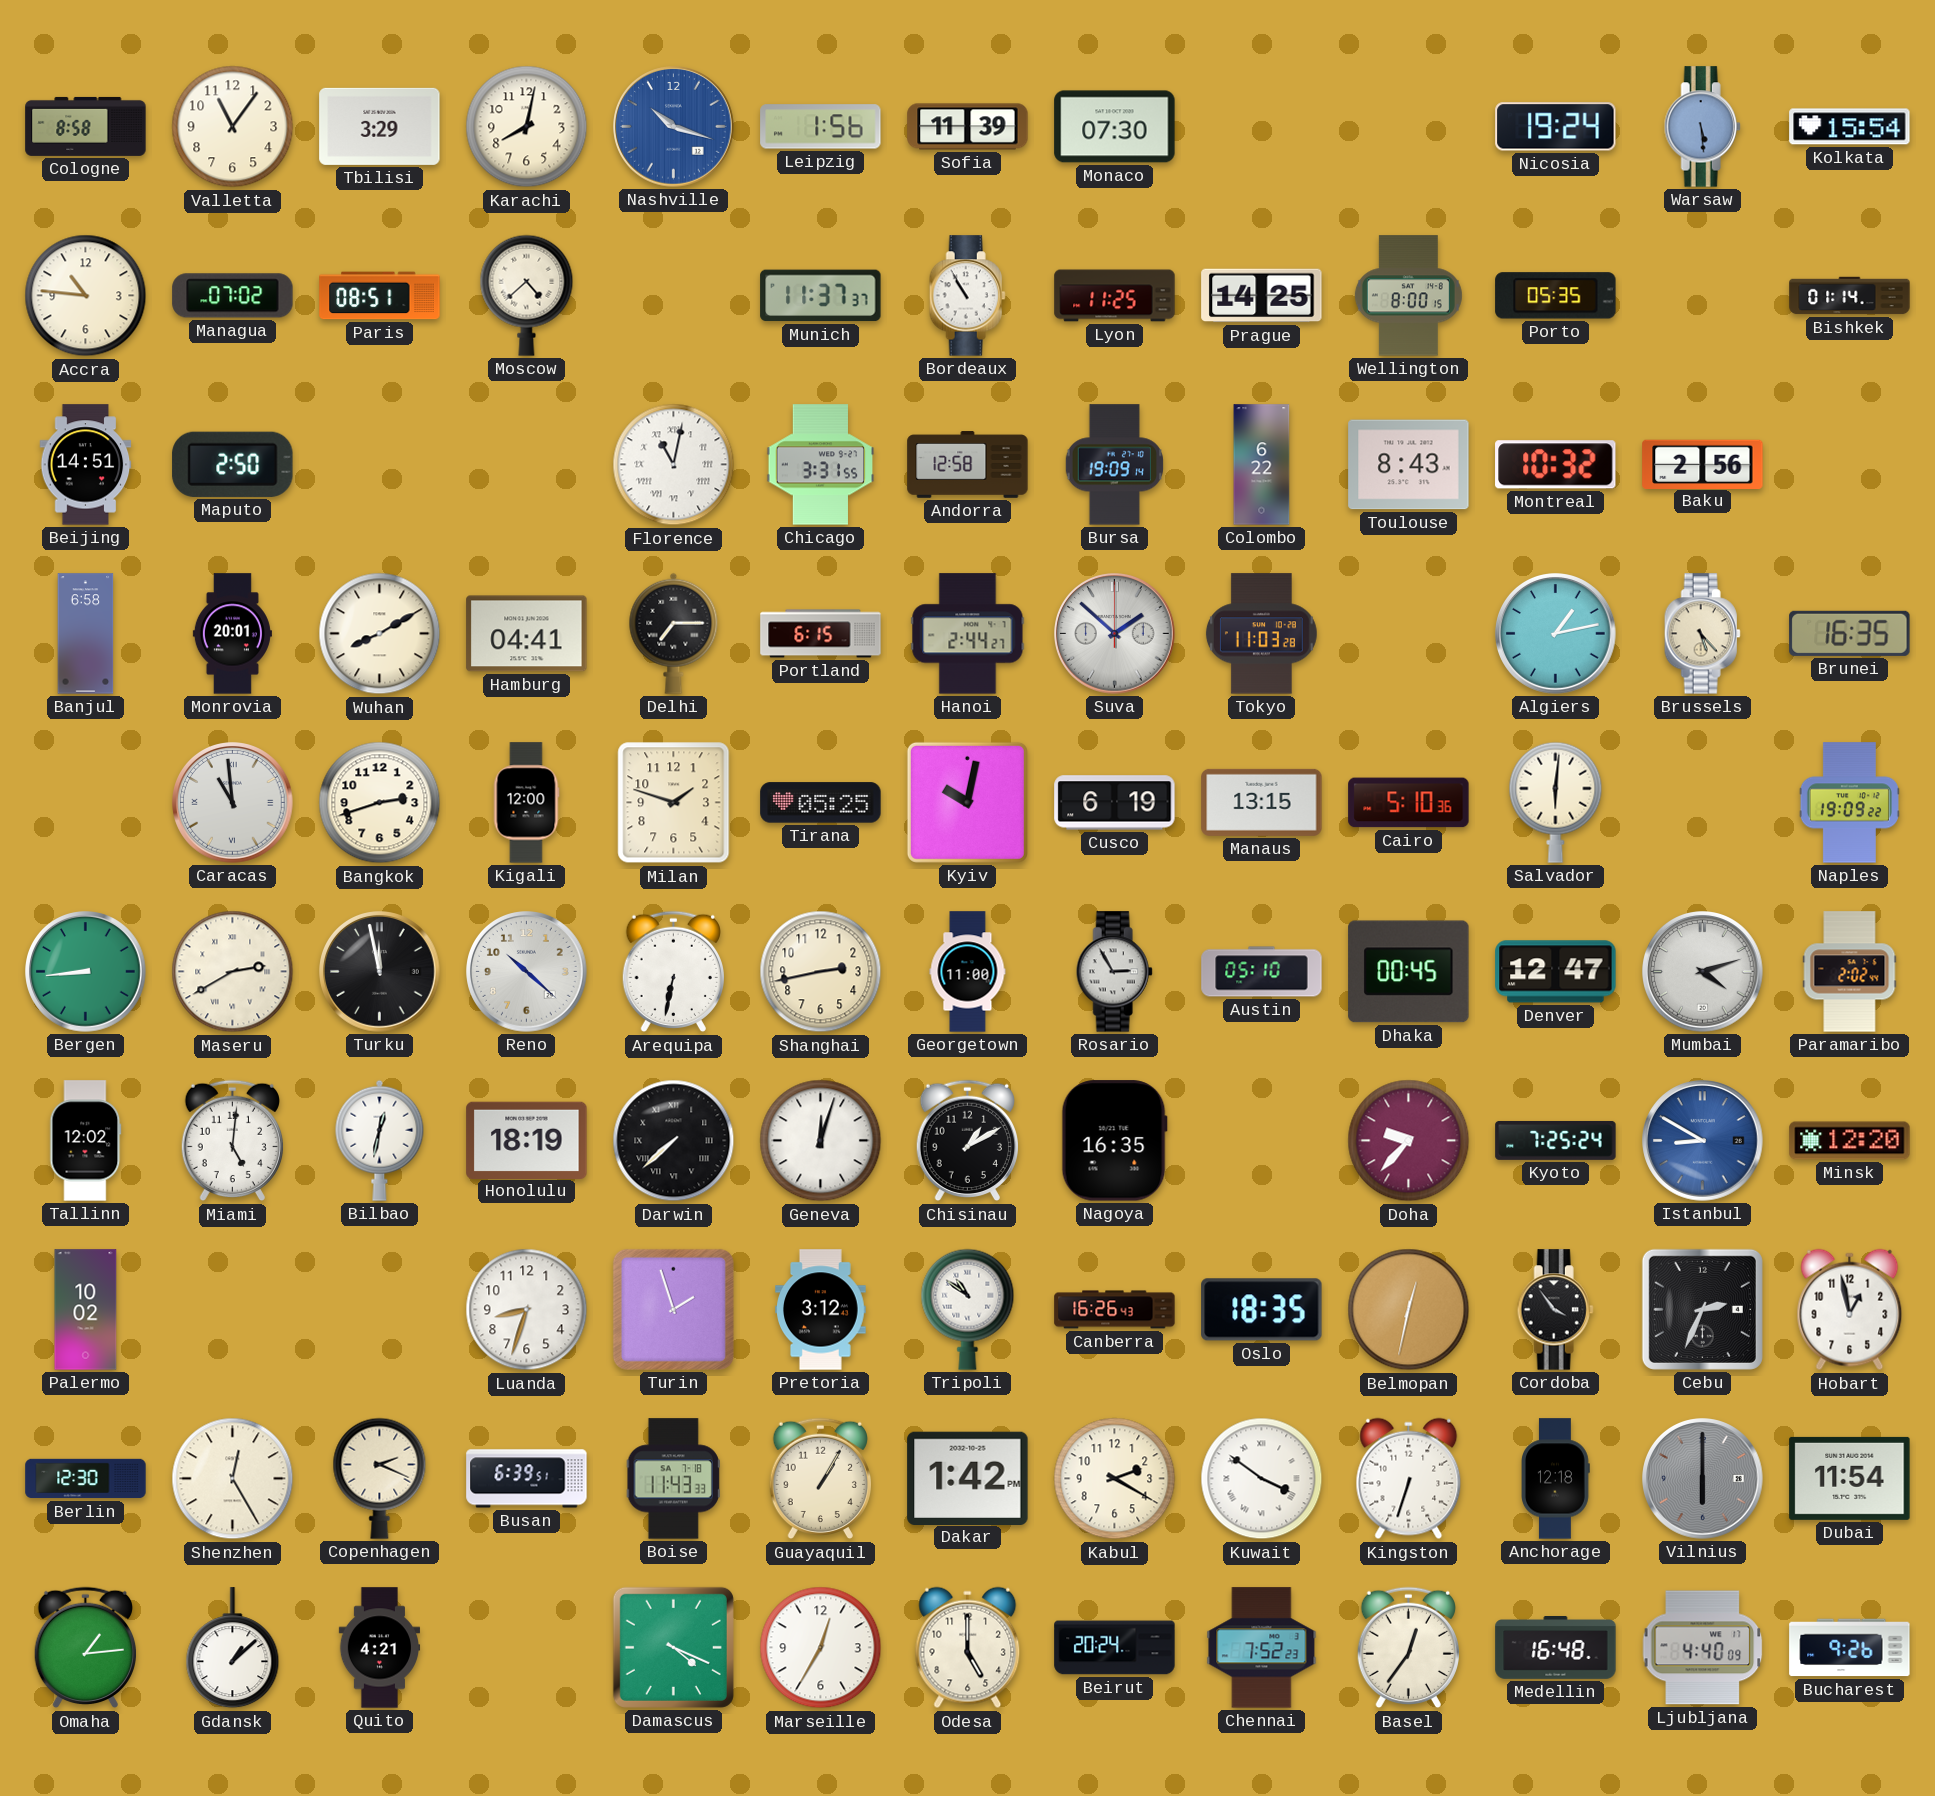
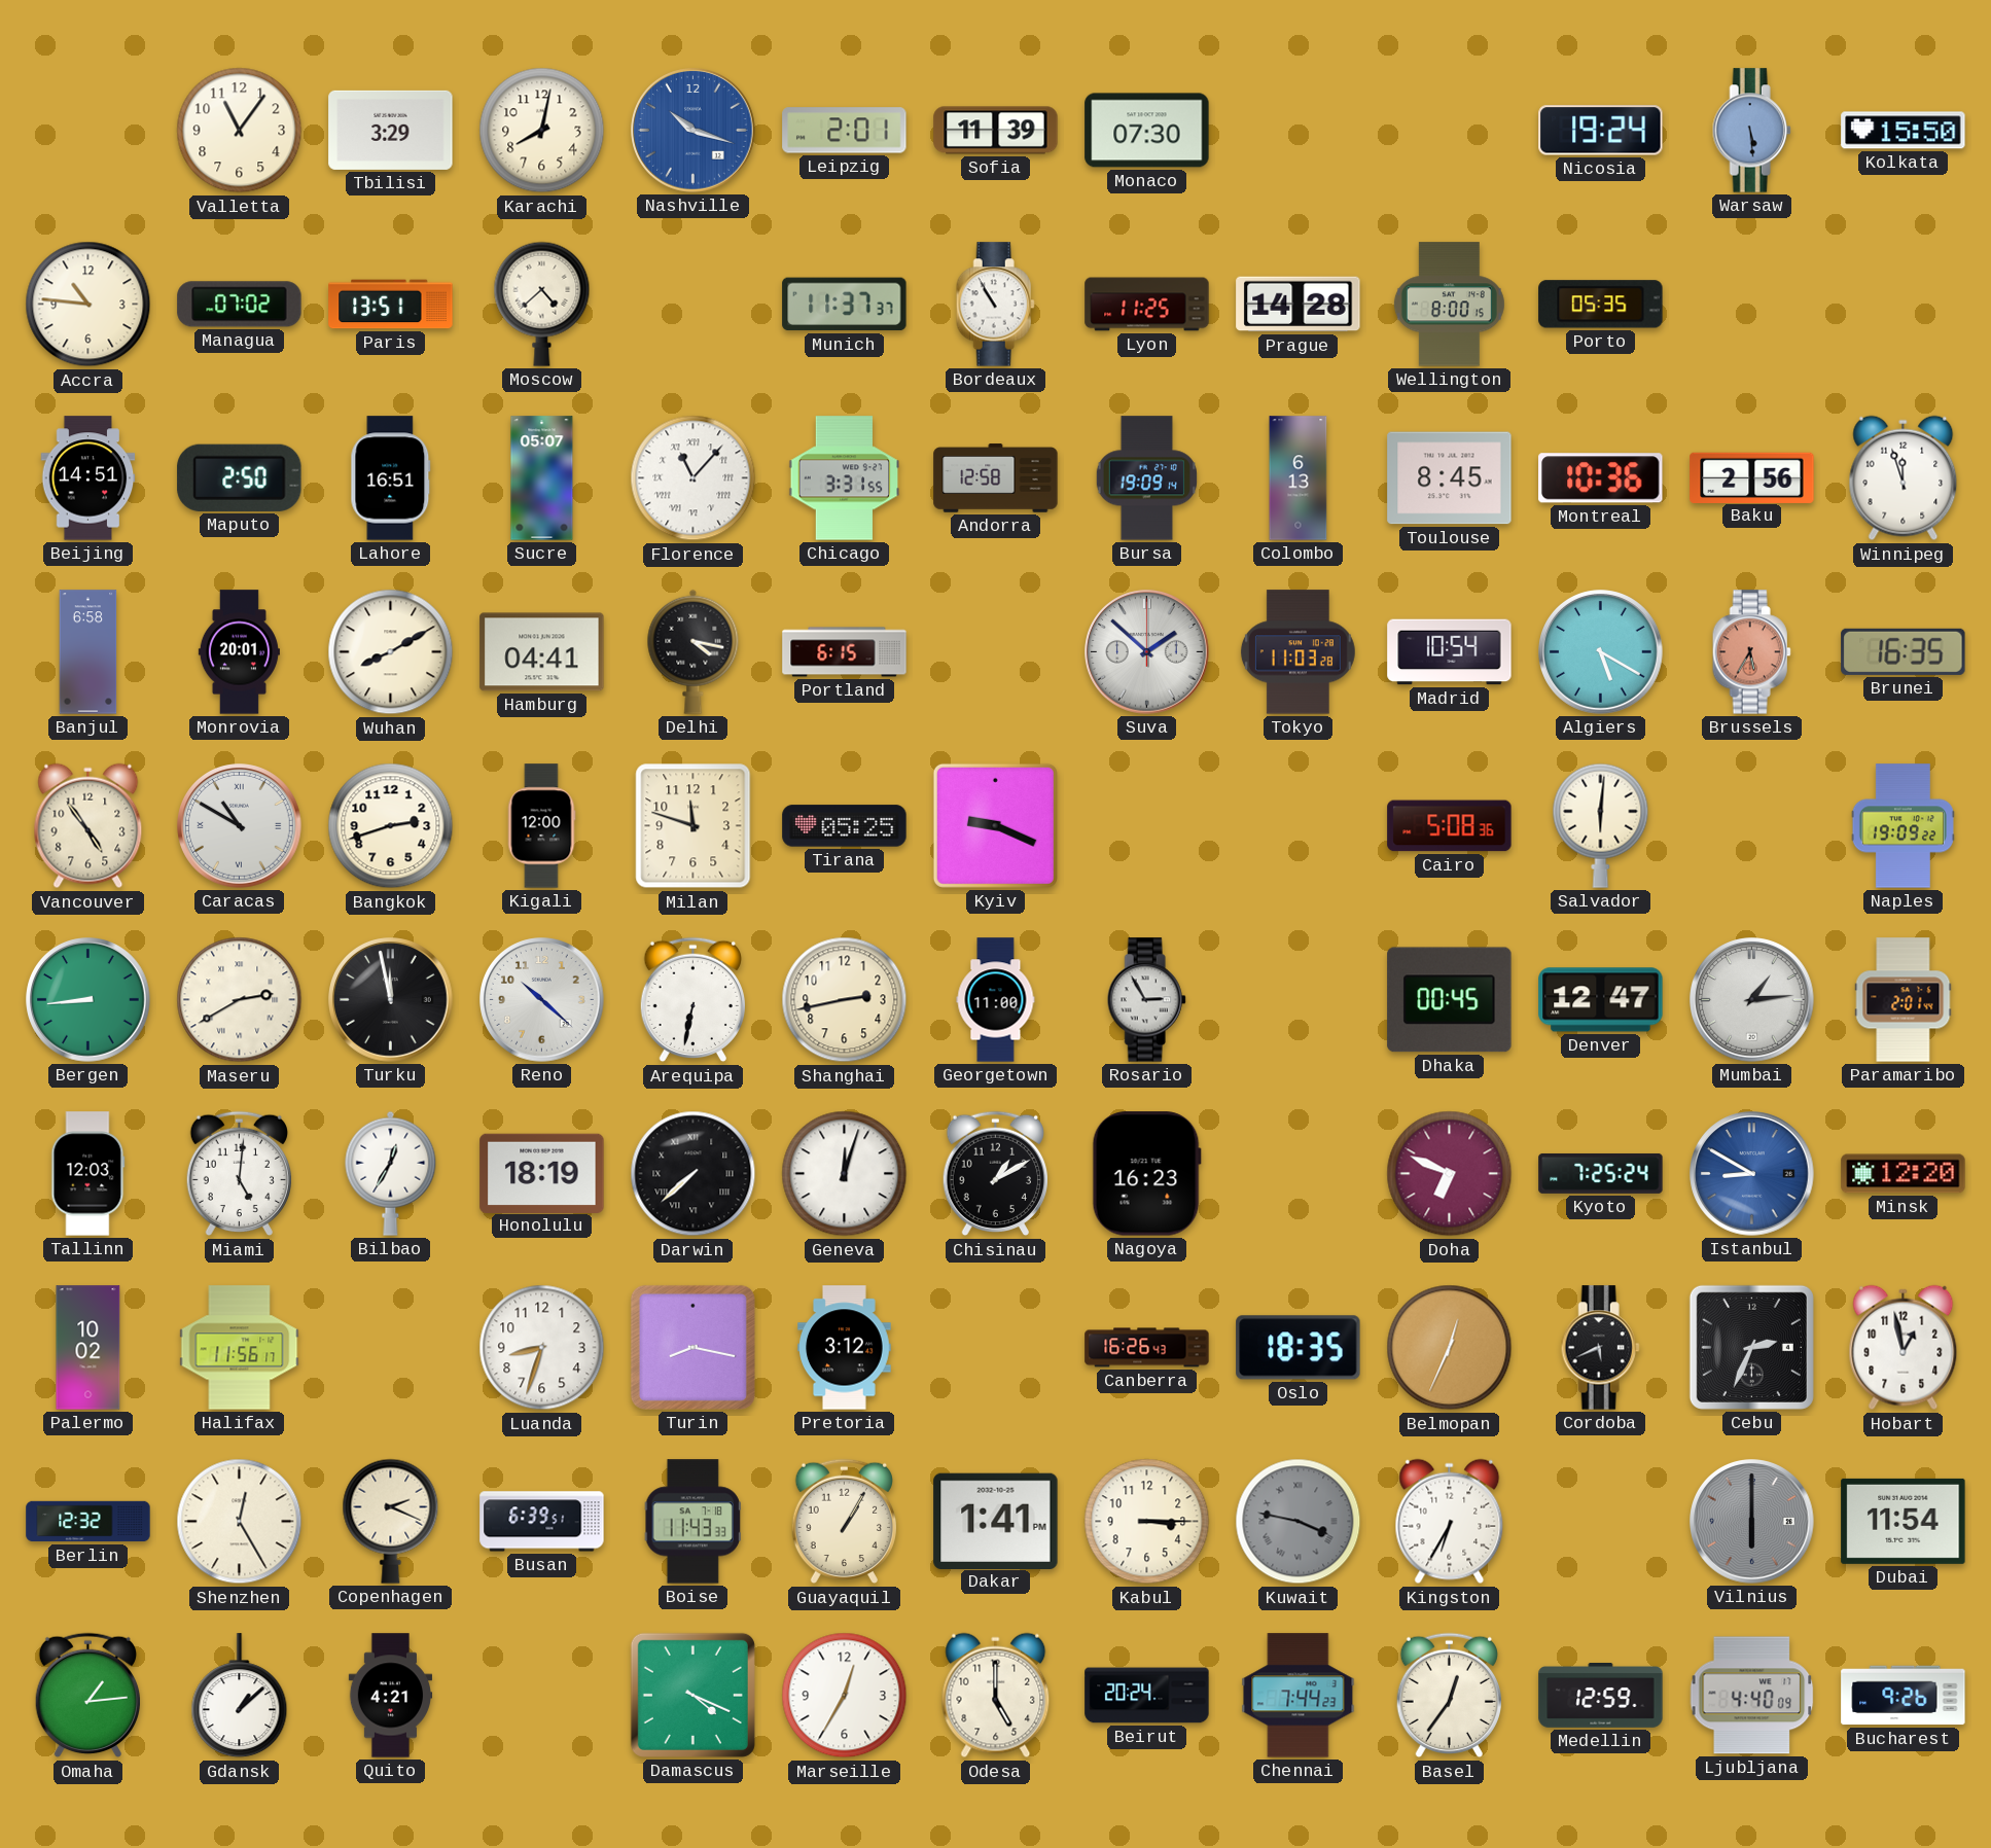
Cologne: 8:58 -> none
Leipzig: 1:56 -> 2:01
Kolkata: 15:54 -> 15:50
Paris: 08:51 -> 13:51
Prague: 14:25 -> 14:28
Bishkek: 01:14 -> none
Lahore: none -> 16:51
Sucre: none -> 05:07
Florence: 11:02 -> 11:07
Colombo: 6:22 -> 6:13
Toulouse: 8:43 -> 8:45
Montreal: 10:32 -> 10:36
Winnipeg: none -> 11:57
Delhi: 7:15 -> 4:17
Hanoi: 2:44 -> none
Madrid: none -> 10:54
Algiers: 1:13 -> 5:20
Brussels: 5:23 -> 5:35
Brussels dial: cream -> salmon
Vancouver: none -> 4:54
Caracas: 10:59 -> 10:50
Milan: 1:48 -> 11:48
Kyiv: 10:02 -> 9:19
Cusco: 6:19 -> none
Manaus: 13:15 -> none
Cairo: 5:10 -> 5:08
Austin: 05:10 -> none
Mumbai: 4:12 -> 1:14
Paramaribo: 2:02 -> 2:01
Tallinn: 12:02 -> 12:03
Bilbao: 12:32 -> 12:35
Nagoya: 16:35 -> 16:23
Doha: 9:37 -> 6:49
Halifax: none -> 11:56
Turin: 1:57 -> 8:17
Tripoli: 10:51 -> none
Belmopan: 12:32 -> 12:34
Cordoba: 3:54 -> 5:41
Berlin: 12:30 -> 12:32
Dakar: 1:42 -> 1:41
Kabul: 2:20 -> 3:15
Kuwait: 3:51 -> 3:47
Kuwait dial: white -> grey
Kingston: 6:33 -> 6:35
Anchorage: 12:18 -> none
Chennai: 7:52 -> 7:44
Medellin: 16:48 -> 12:59
